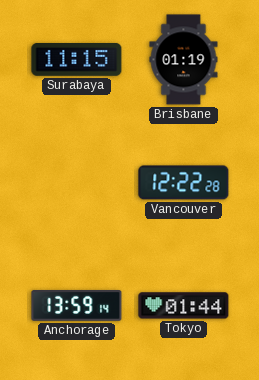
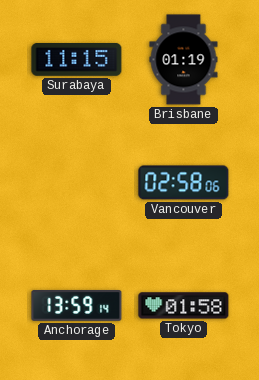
Vancouver: 12:22 -> 02:58
Tokyo: 01:44 -> 01:58
